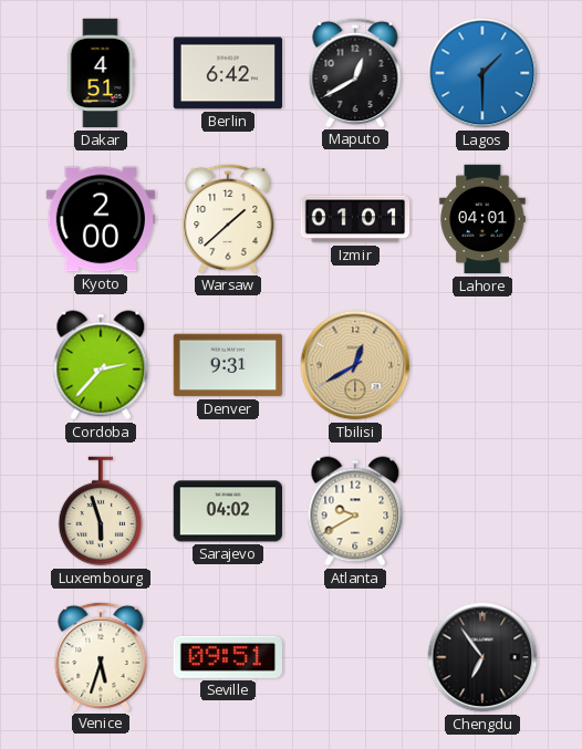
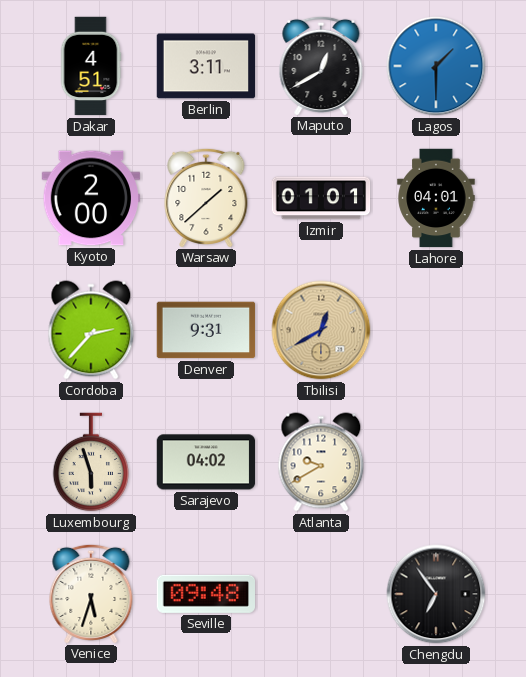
Berlin: 6:42 -> 3:11
Seville: 09:51 -> 09:48
